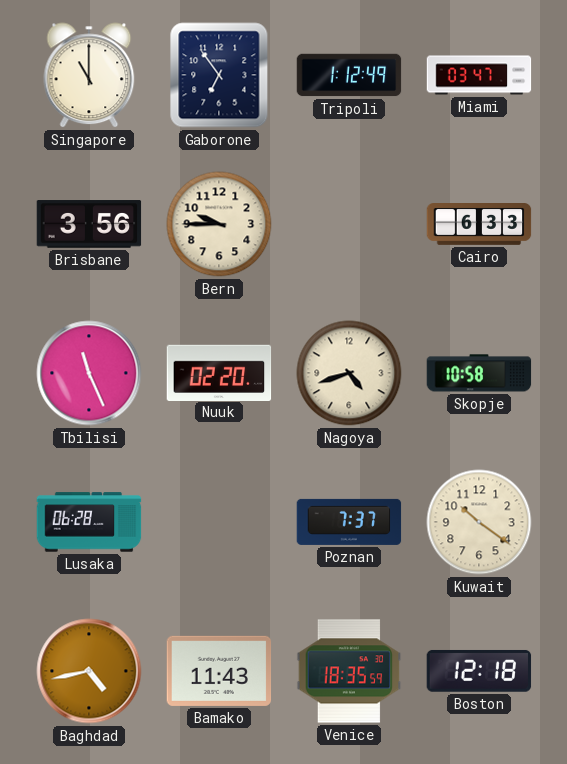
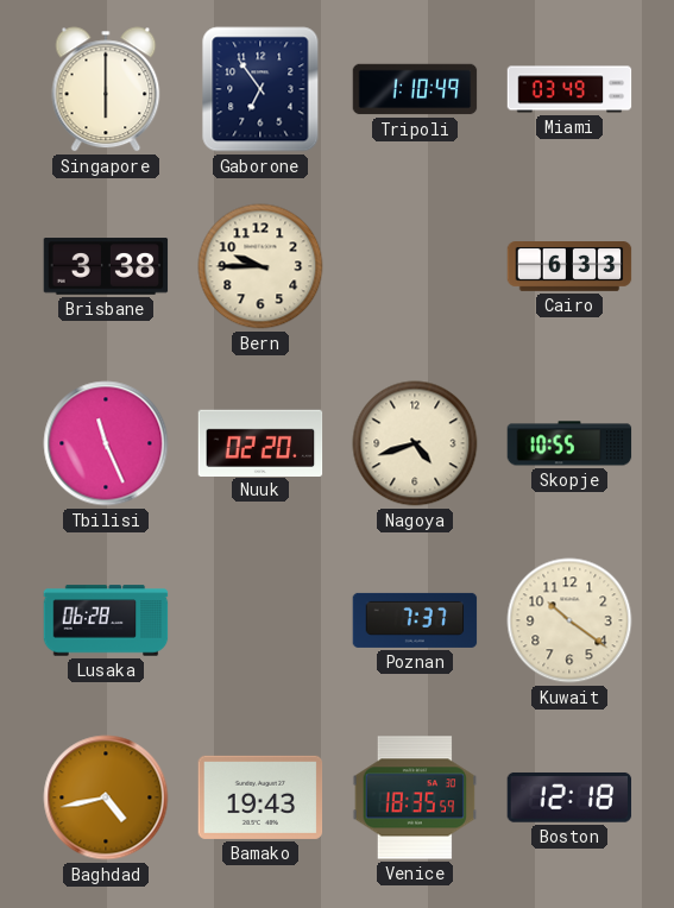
Singapore: 11:00 -> 6:00
Tripoli: 1:12 -> 1:10
Miami: 03:47 -> 03:49
Brisbane: 3:56 -> 3:38
Skopje: 10:58 -> 10:55
Bamako: 11:43 -> 19:43
